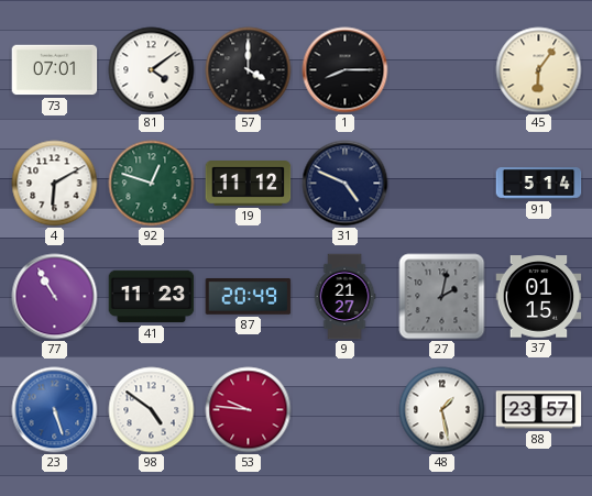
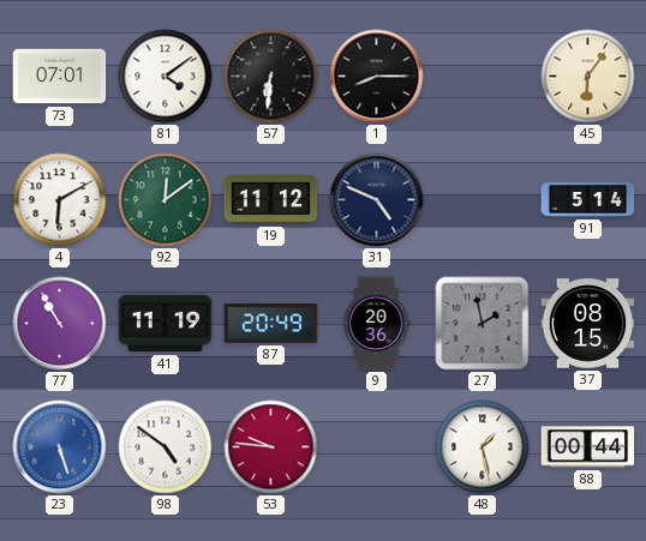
57: 4:00 -> 6:31
92: 12:48 -> 12:09
41: 11:23 -> 11:19
9: 21:27 -> 20:36
27: 2:02 -> 1:58
37: 01:15 -> 08:15
88: 23:57 -> 00:44
